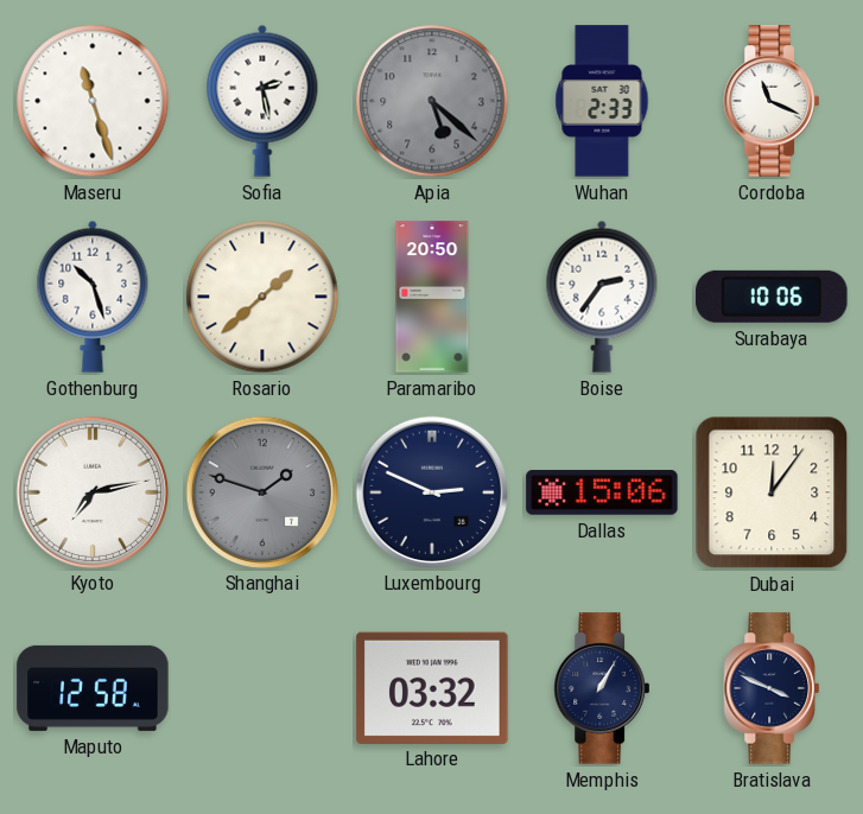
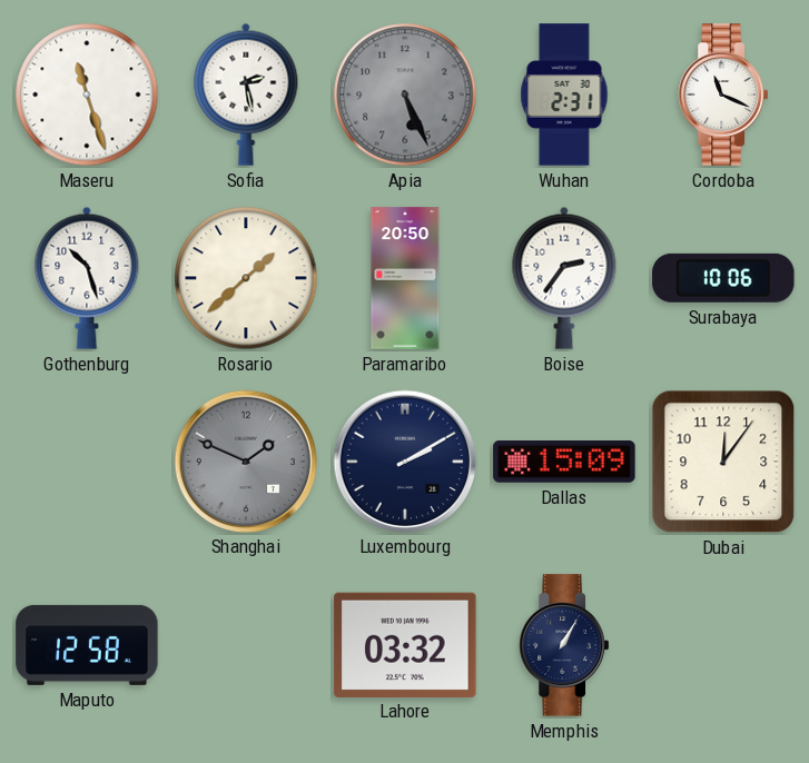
Apia: 5:22 -> 5:26
Wuhan: 2:33 -> 2:31
Kyoto: 7:13 -> none
Shanghai: 1:48 -> 1:49
Luxembourg: 2:49 -> 2:10
Dallas: 15:06 -> 15:09
Bratislava: 3:49 -> none
